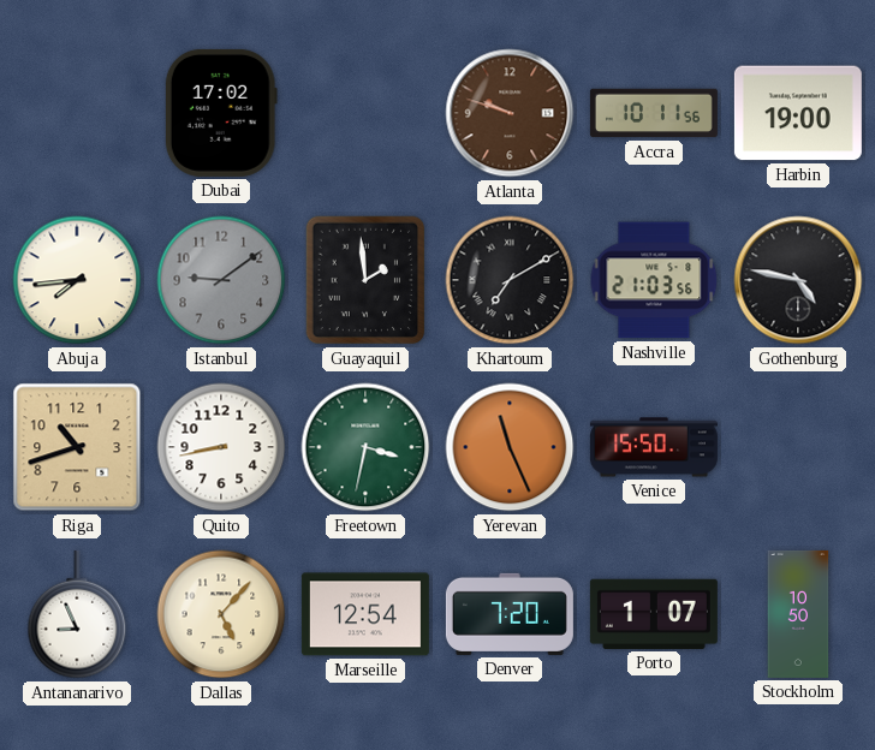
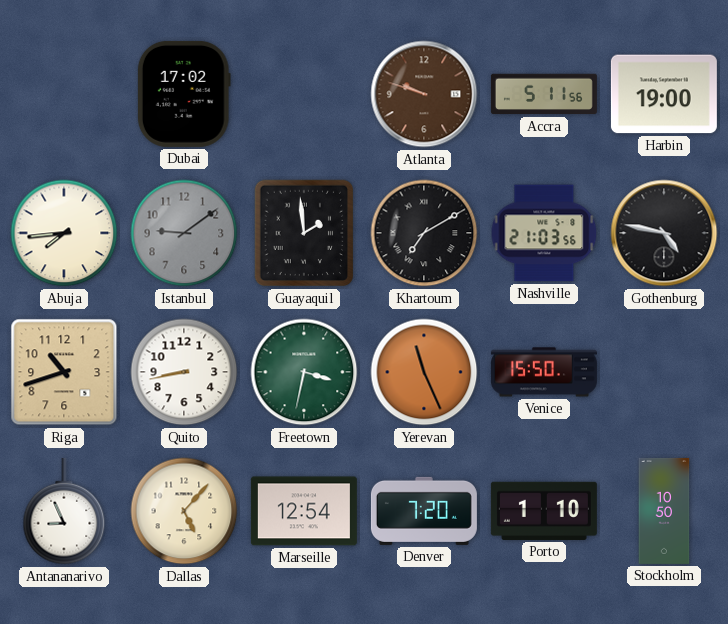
Accra: 10:11 -> 5:11
Porto: 1:07 -> 1:10
